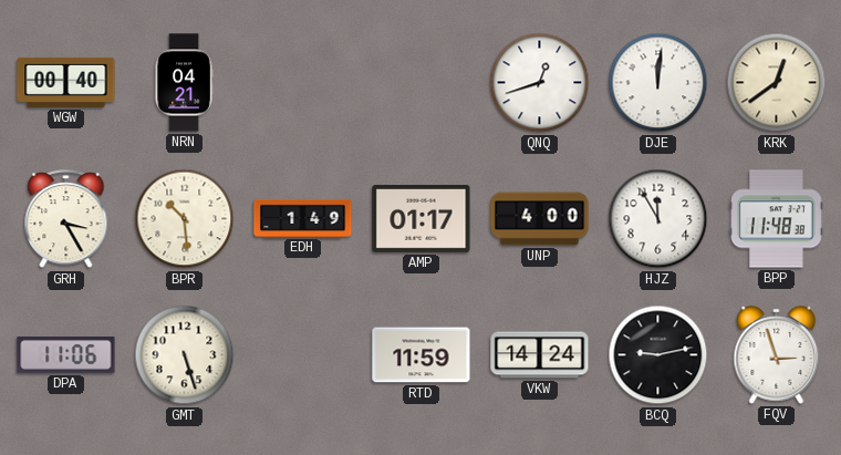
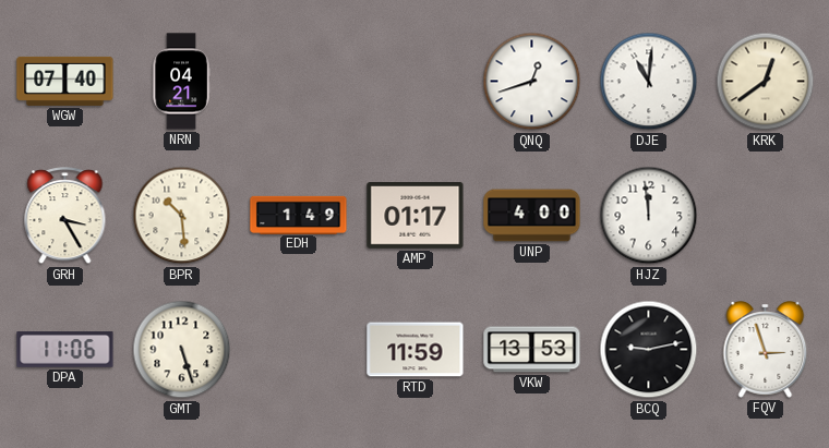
WGW: 00:40 -> 07:40
DJE: 12:01 -> 11:01
HJZ: 11:55 -> 11:59
BPP: 11:48 -> none
VKW: 14:24 -> 13:53
